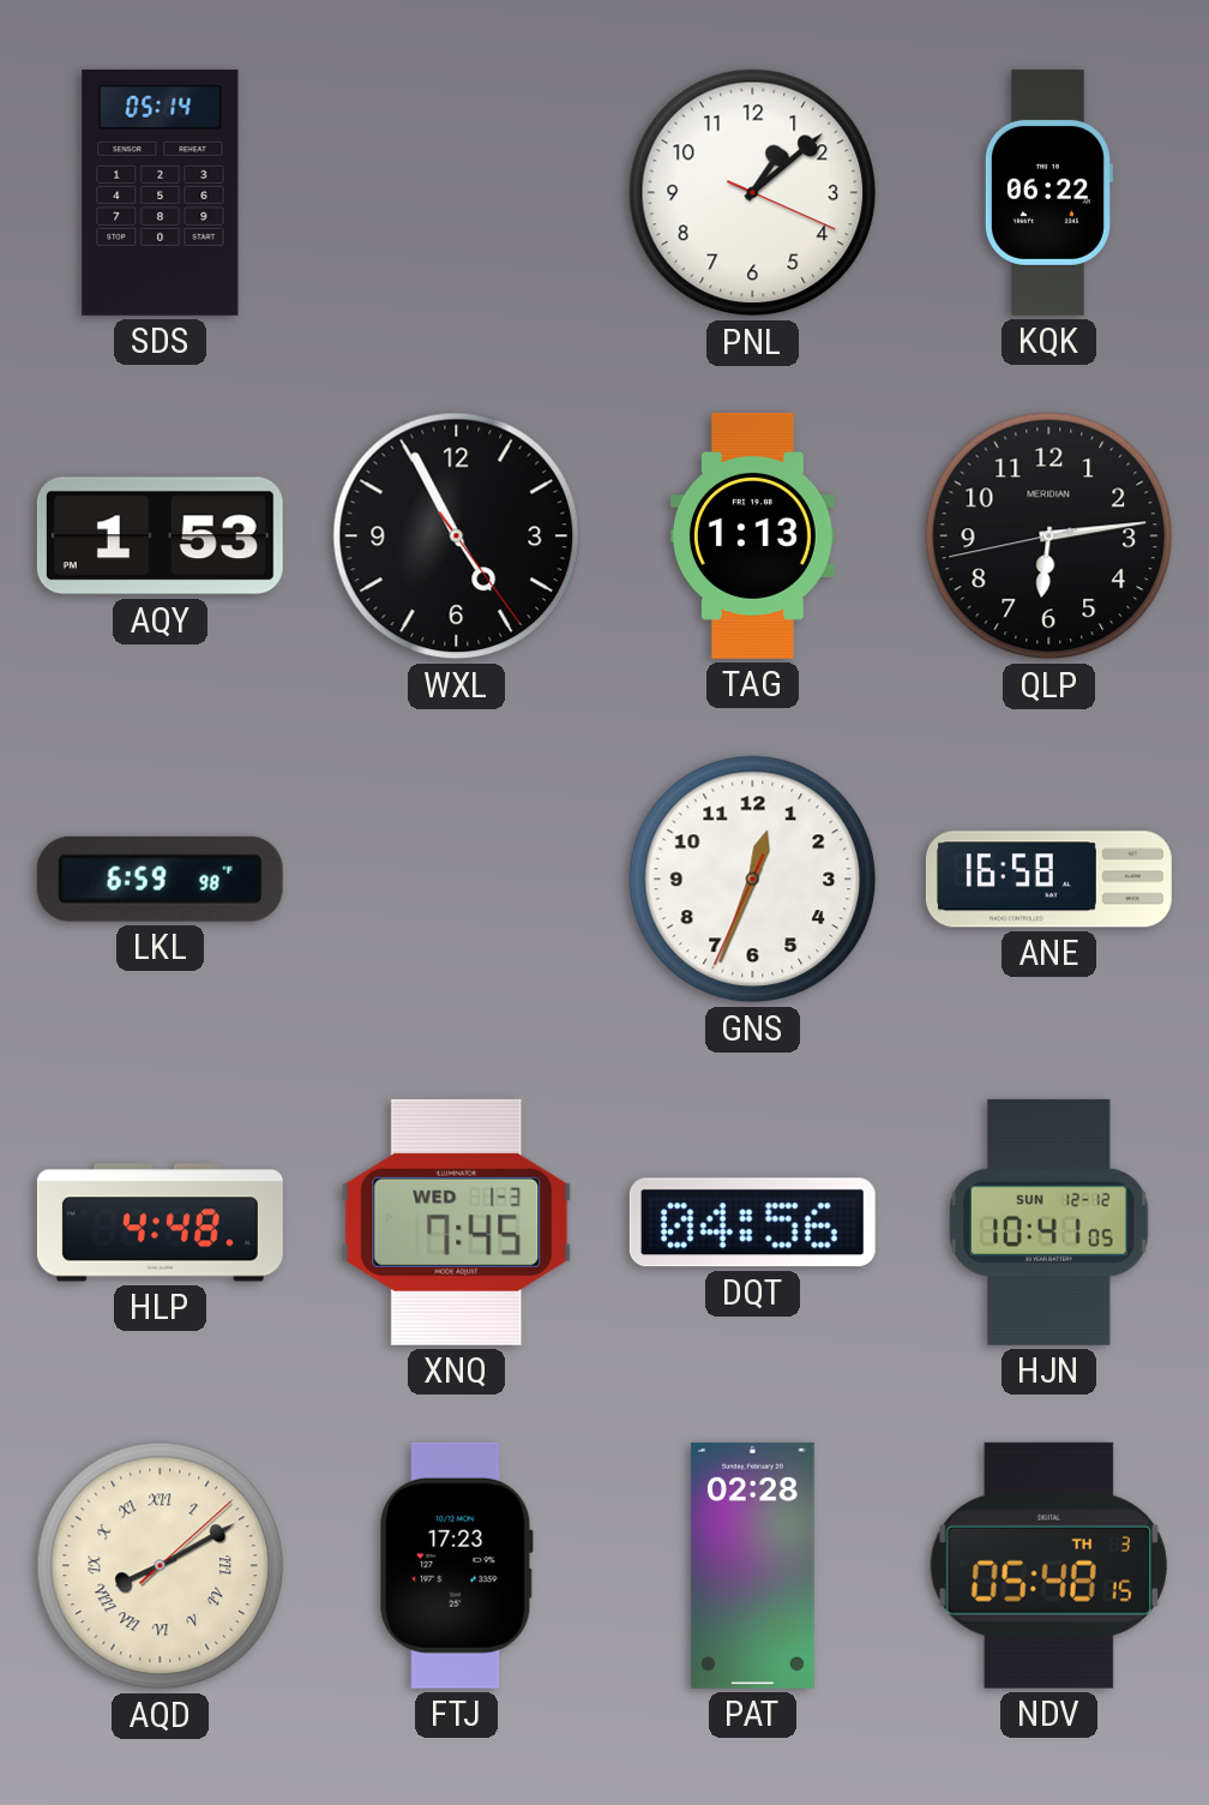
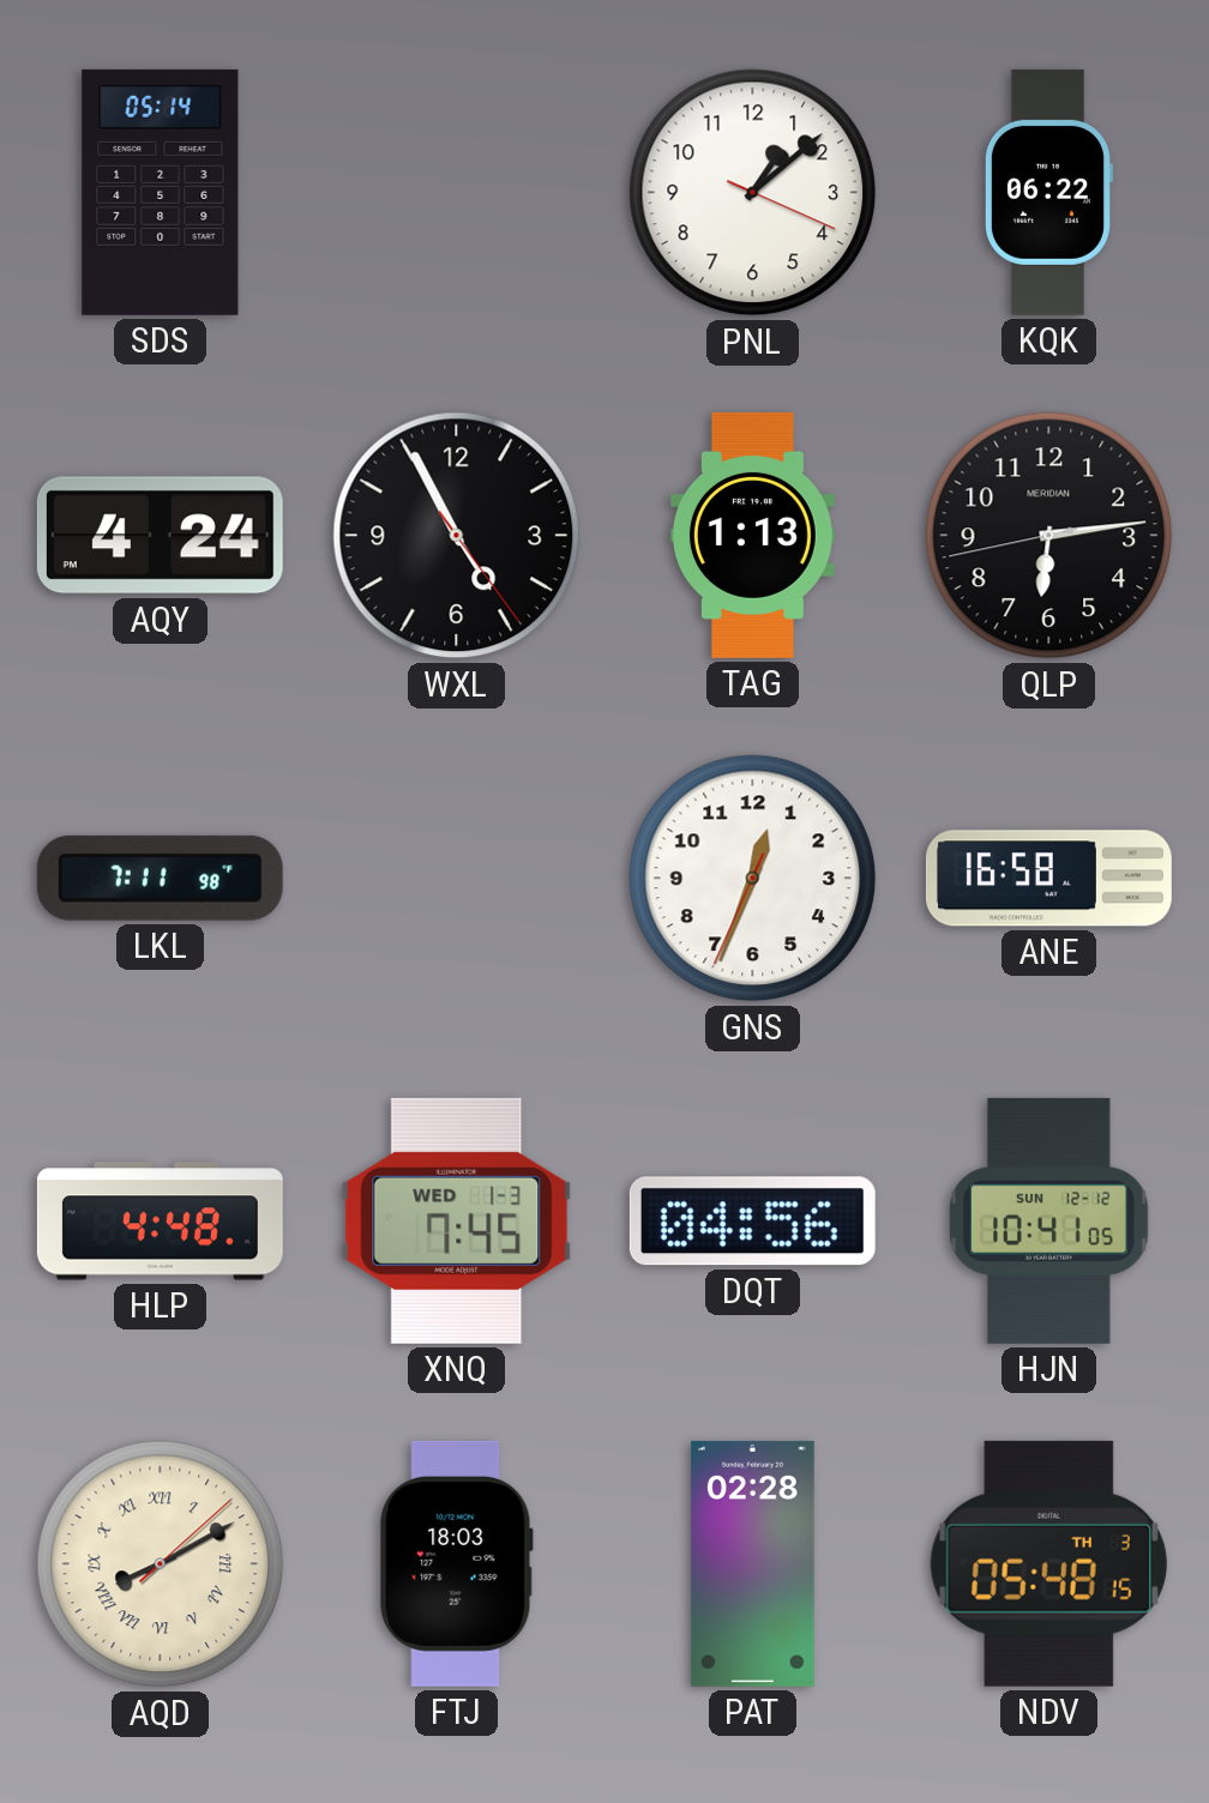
AQY: 1:53 -> 4:24
LKL: 6:59 -> 7:11
FTJ: 17:23 -> 18:03
